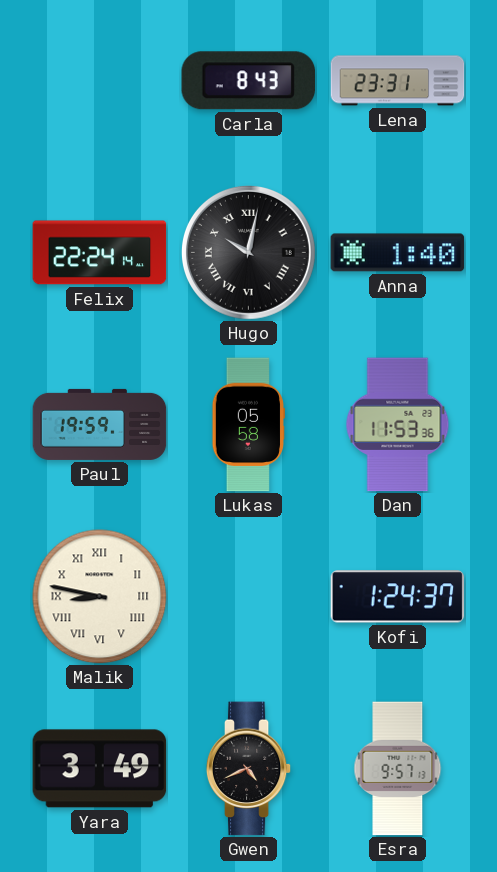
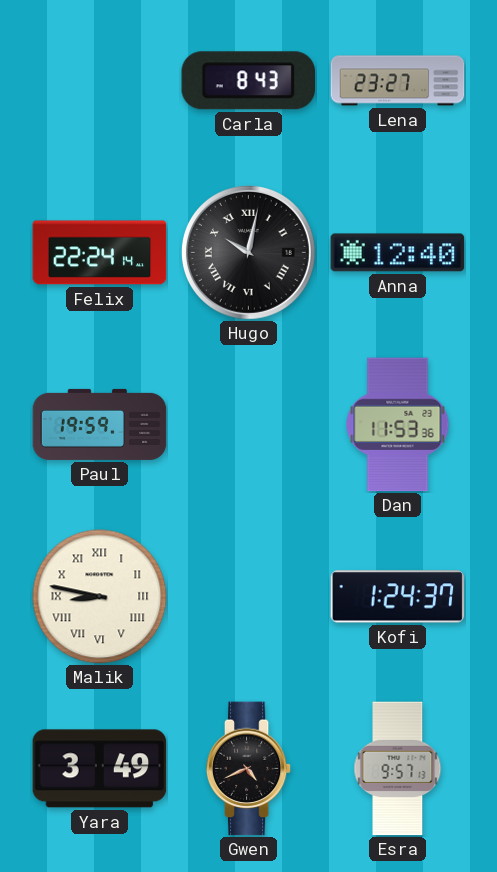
Lena: 23:31 -> 23:27
Anna: 1:40 -> 12:40
Lukas: 05:58 -> none
